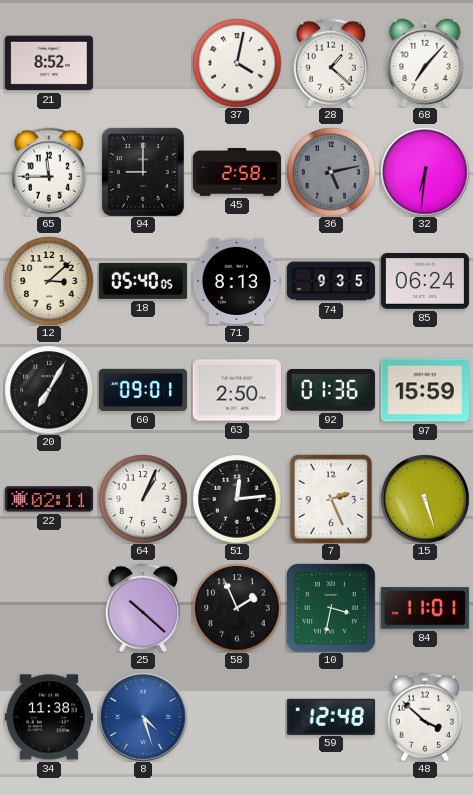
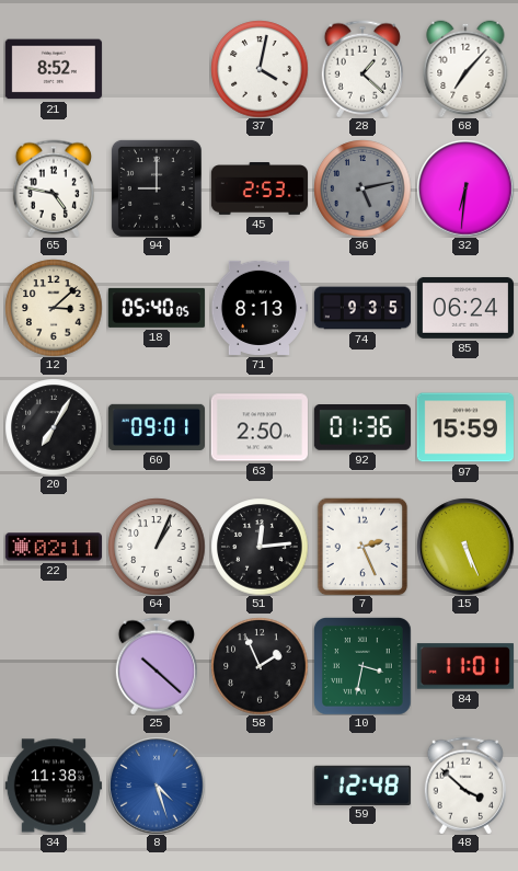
65: 11:45 -> 4:47
45: 2:58 -> 2:53
15: 5:27 -> 5:26
